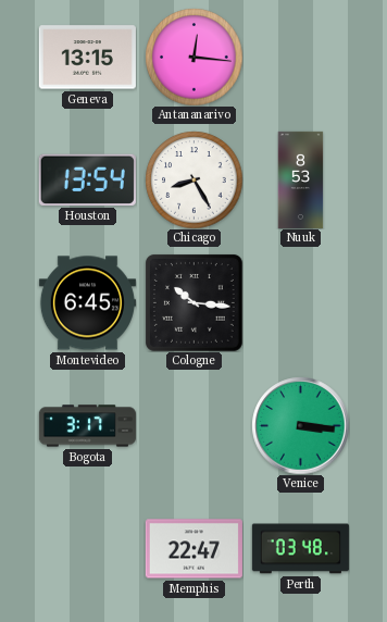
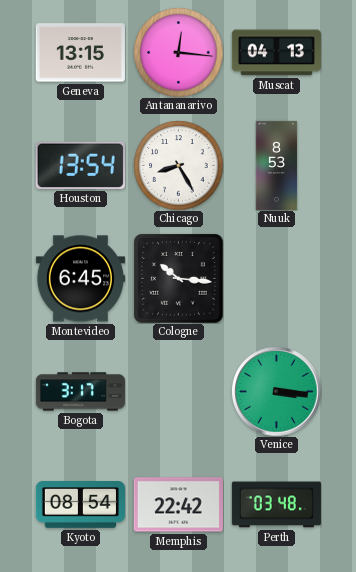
Muscat: none -> 04:13
Kyoto: none -> 08:54
Memphis: 22:47 -> 22:42
